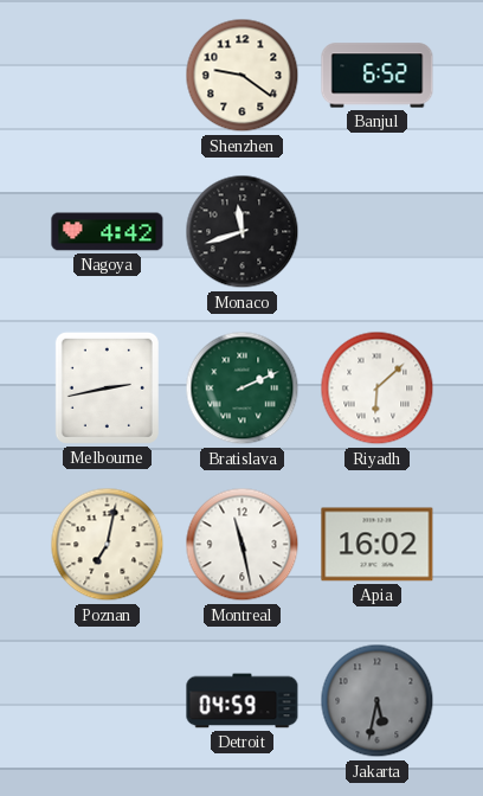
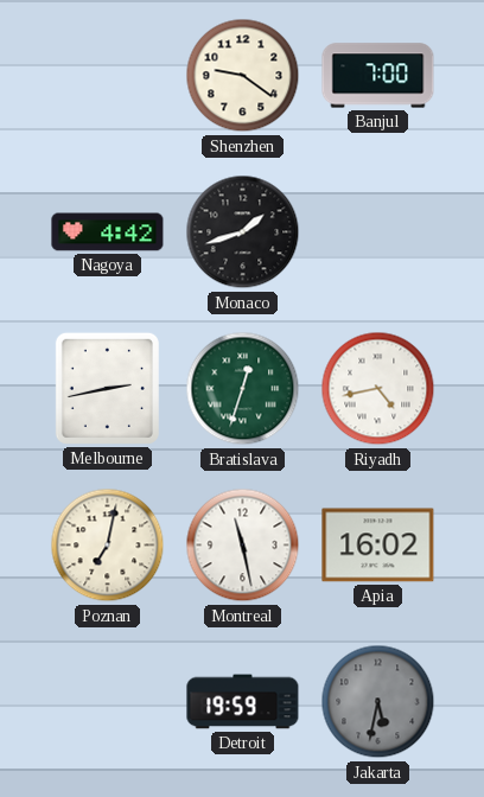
Banjul: 6:52 -> 7:00
Monaco: 11:42 -> 1:42
Bratislava: 2:11 -> 12:33
Riyadh: 6:08 -> 4:43
Detroit: 04:59 -> 19:59
